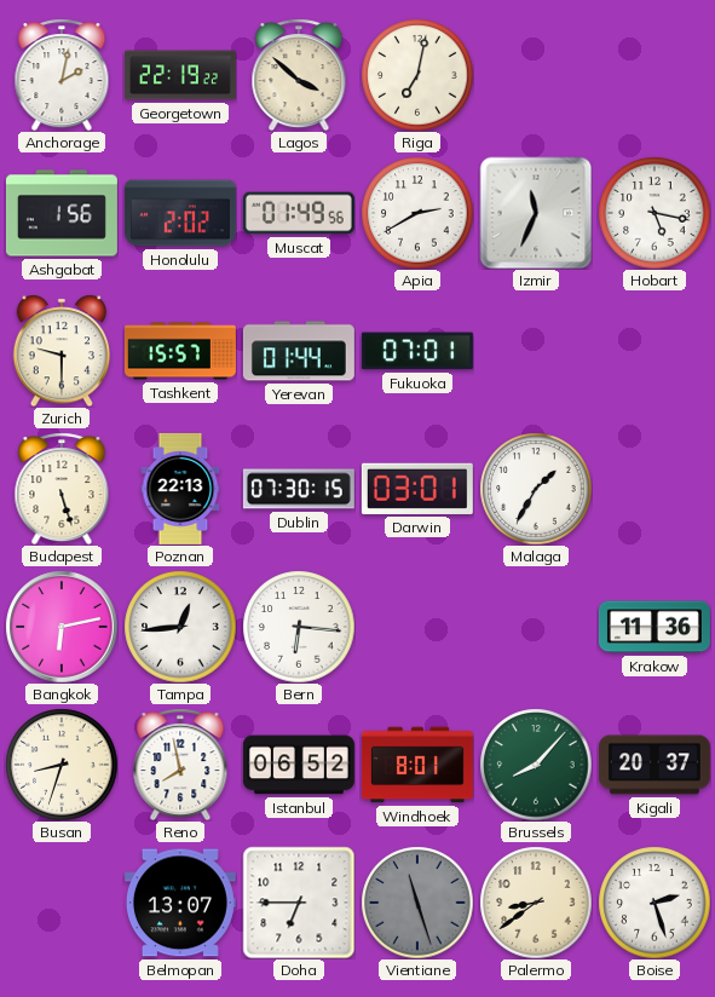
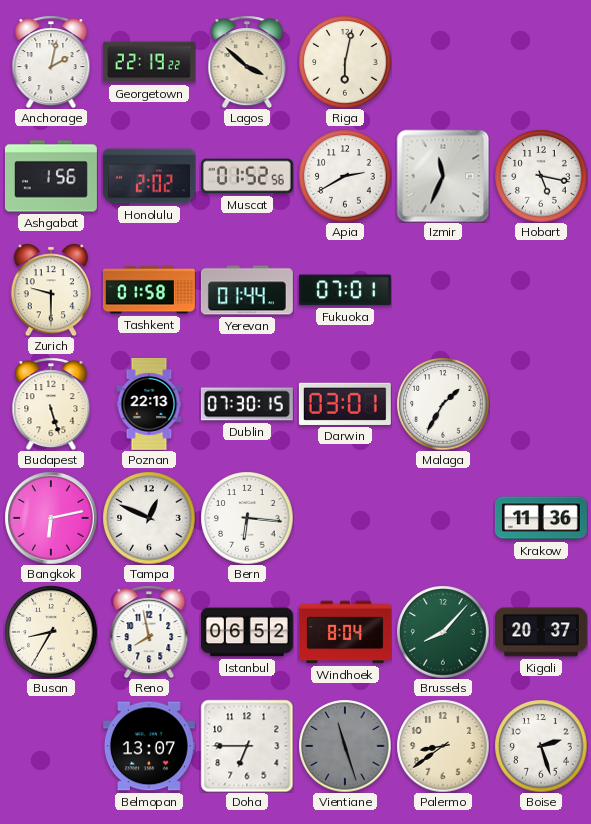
Riga: 7:02 -> 6:02
Muscat: 01:49 -> 01:52
Tashkent: 15:57 -> 01:58
Tampa: 12:44 -> 12:49
Busan: 8:33 -> 8:35
Windhoek: 8:01 -> 8:04
